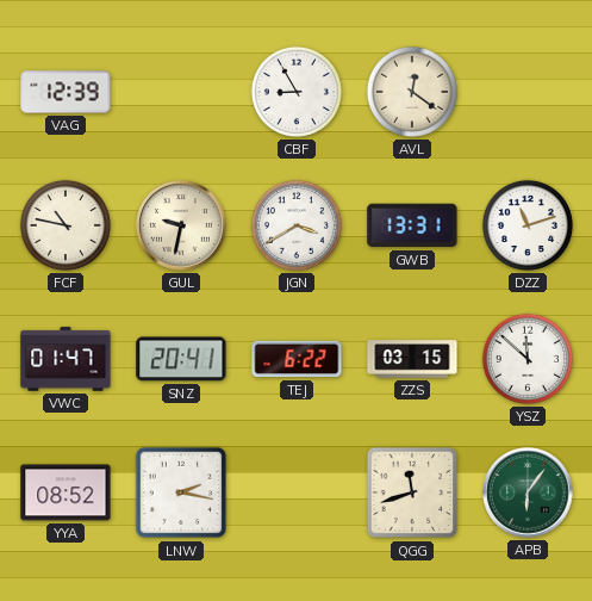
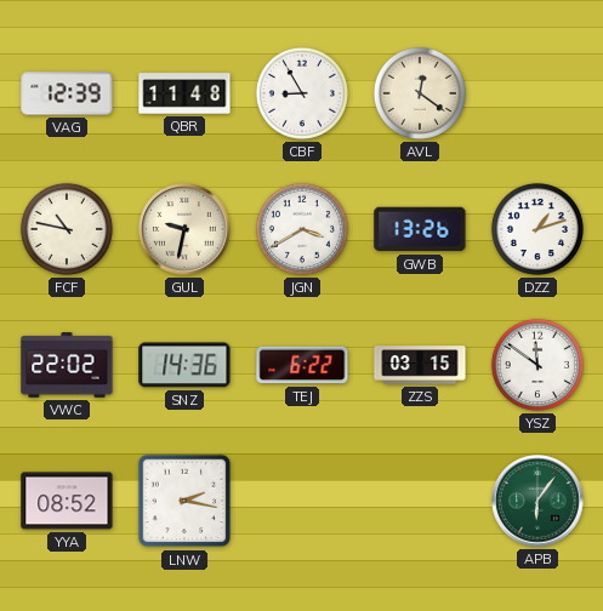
QBR: none -> 11:48
GWB: 13:31 -> 13:26
DZZ: 11:12 -> 1:12
VWC: 01:47 -> 22:02
SNZ: 20:41 -> 14:36
YSZ: 11:52 -> 11:51
QGG: 11:42 -> none
